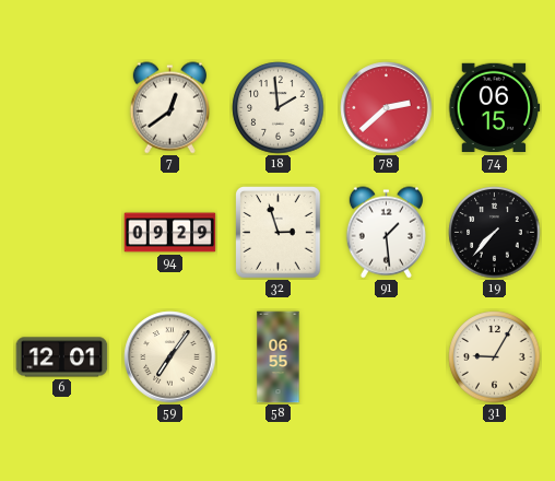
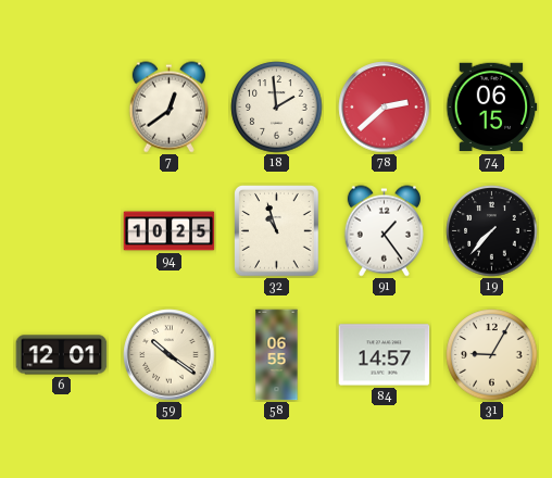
94: 09:29 -> 10:25
32: 2:57 -> 10:57
91: 1:29 -> 1:24
59: 7:06 -> 10:21
84: none -> 14:57
